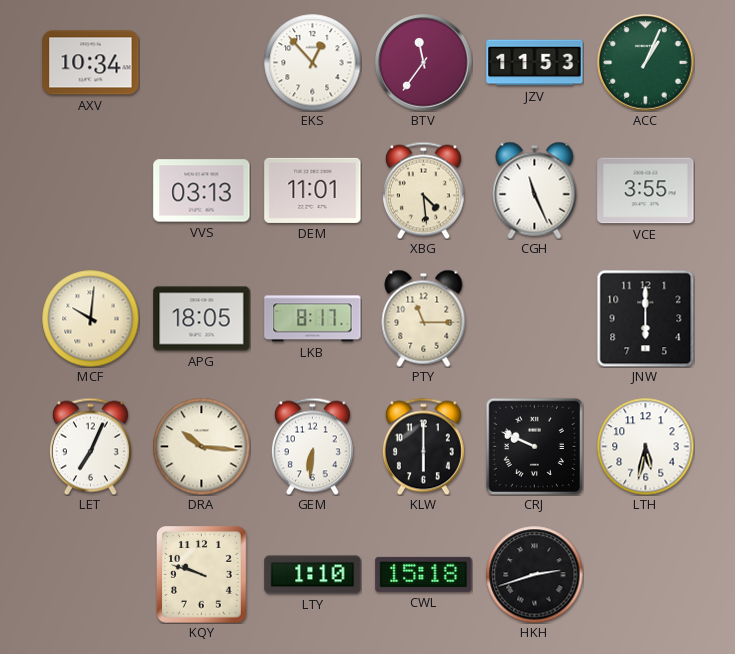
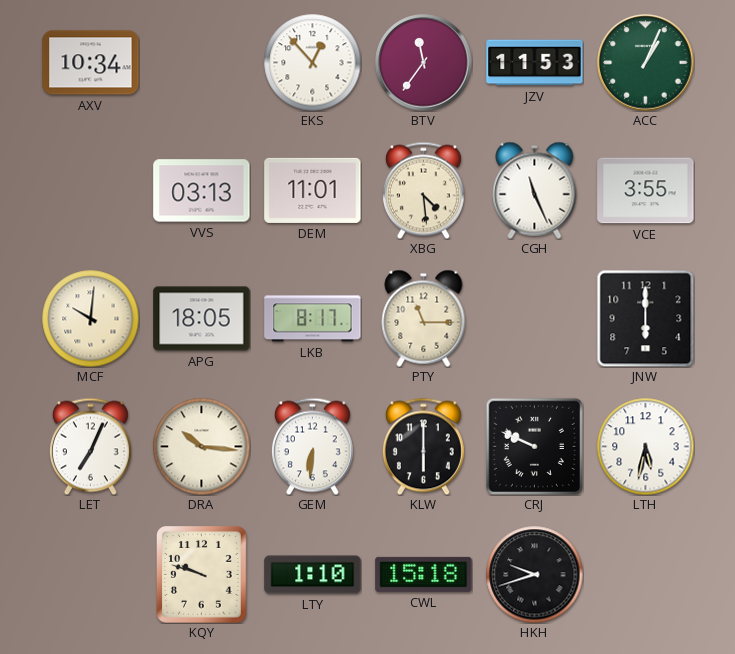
HKH: 2:42 -> 9:42
